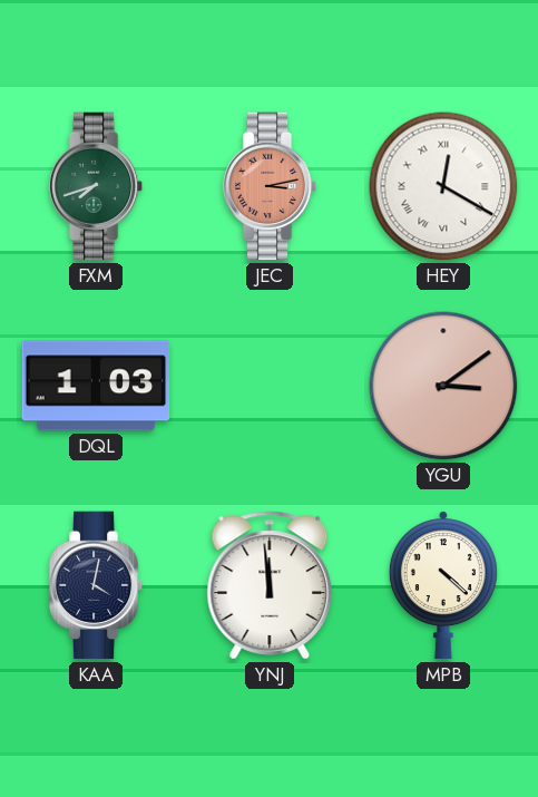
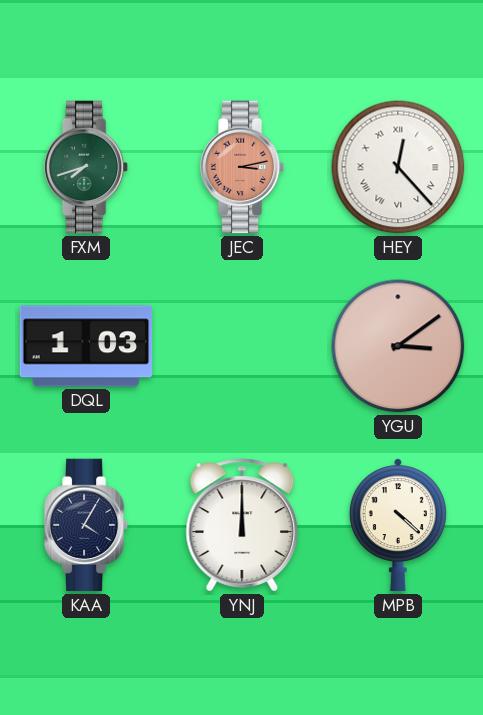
HEY: 12:20 -> 12:23
KAA: 4:02 -> 4:05
YNJ: 11:59 -> 12:00
